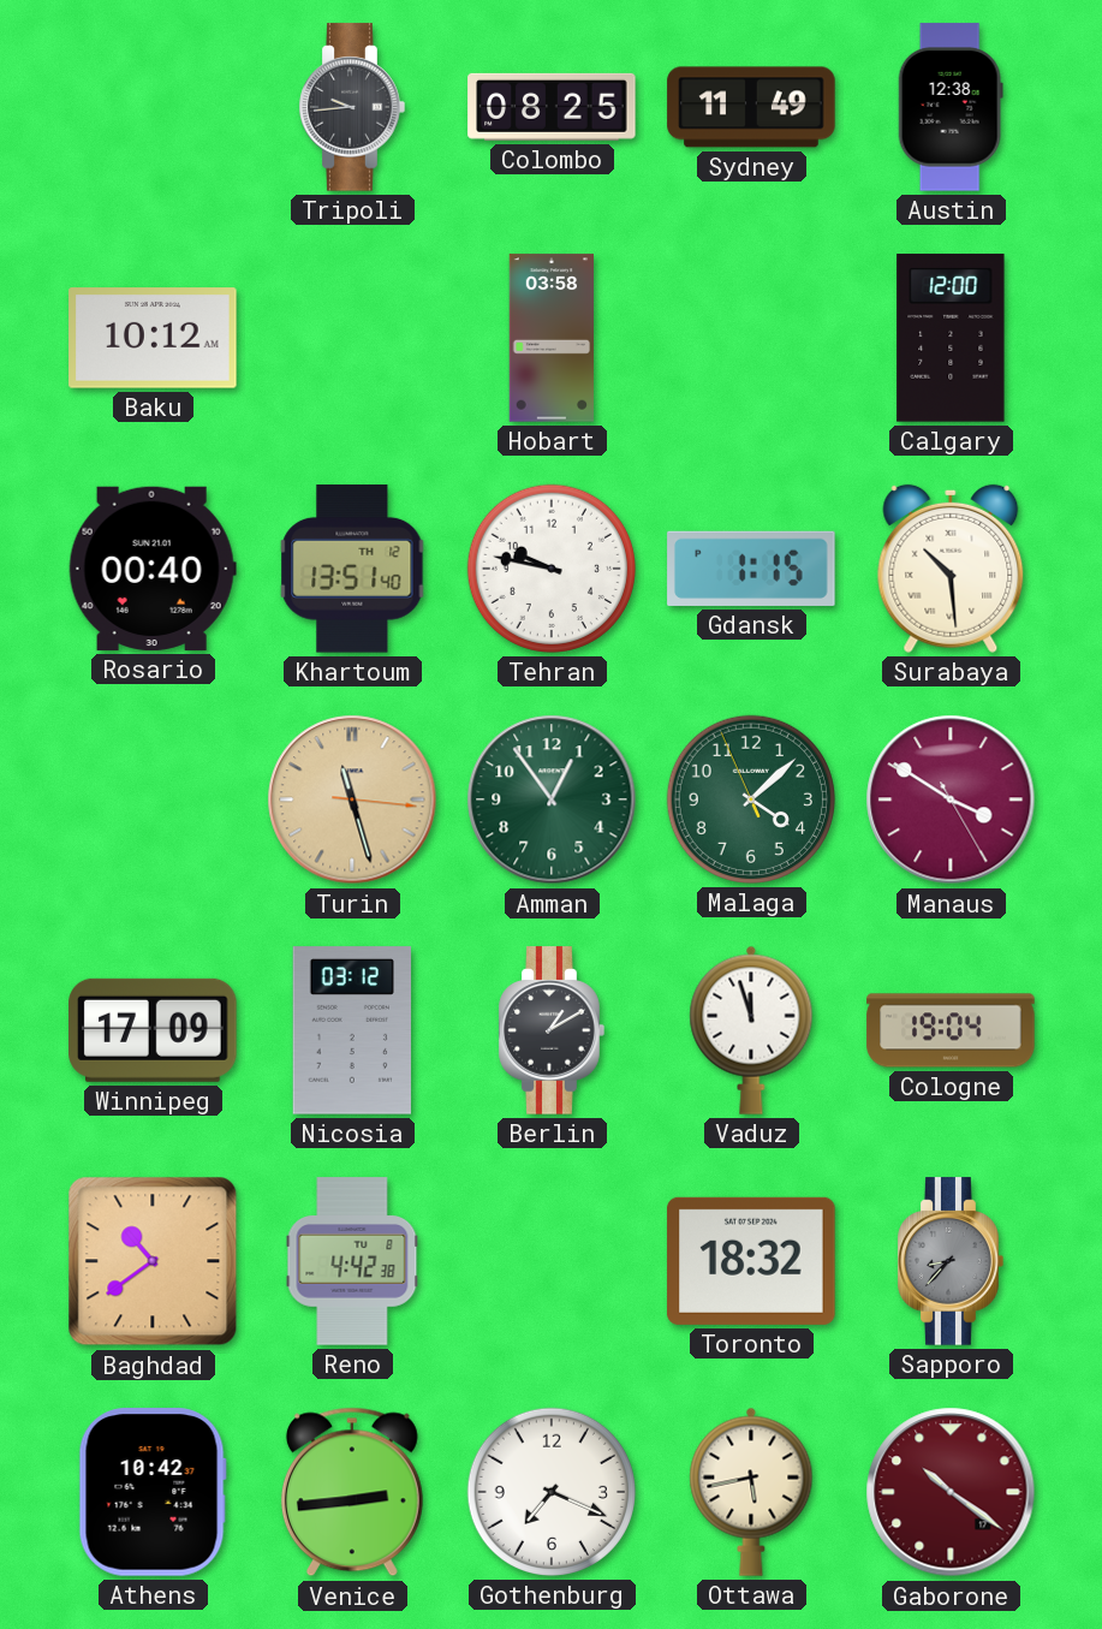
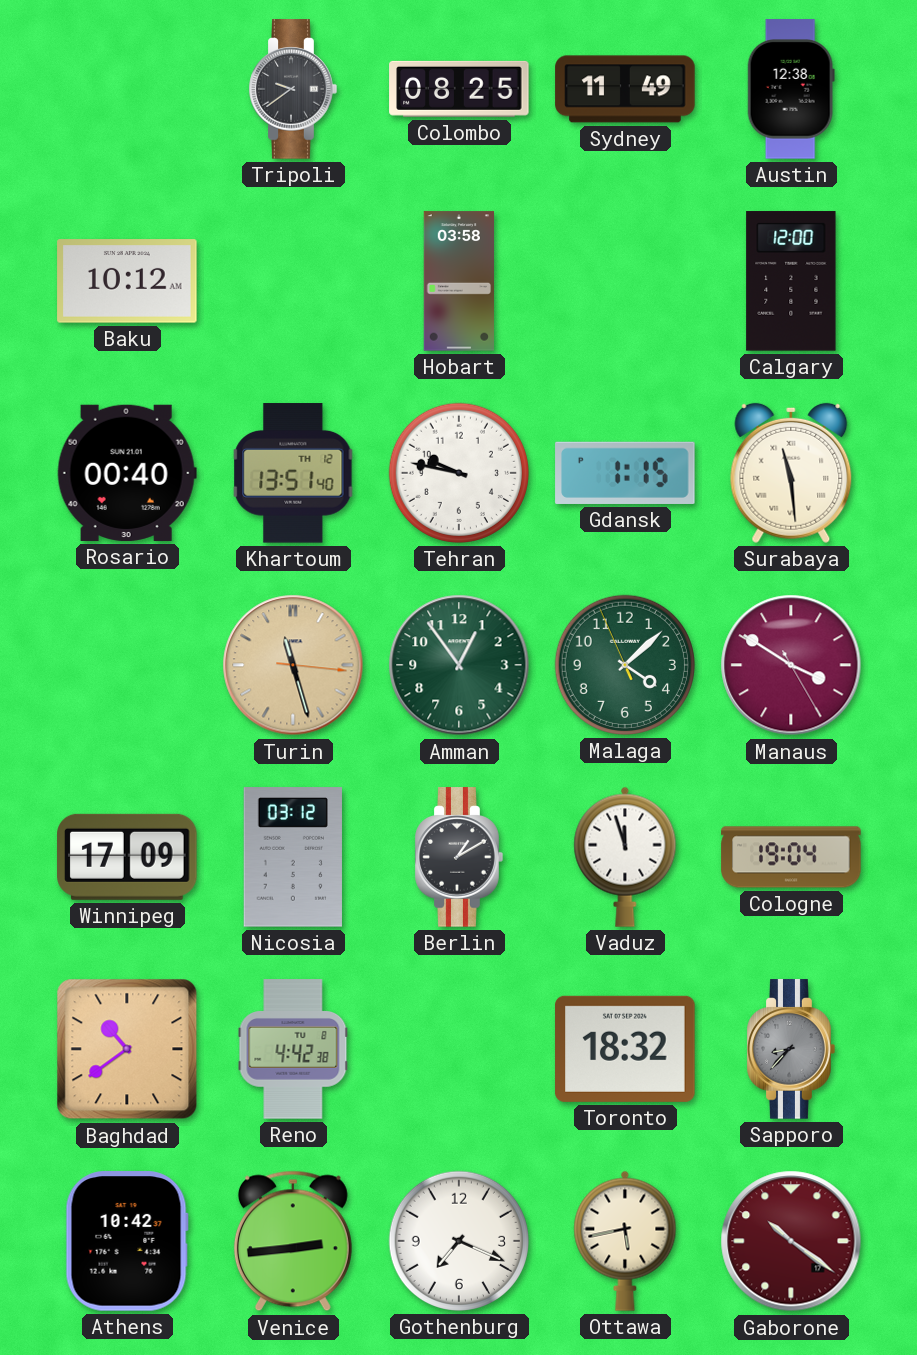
Tripoli: 9:44 -> 9:39
Surabaya: 10:29 -> 11:29
